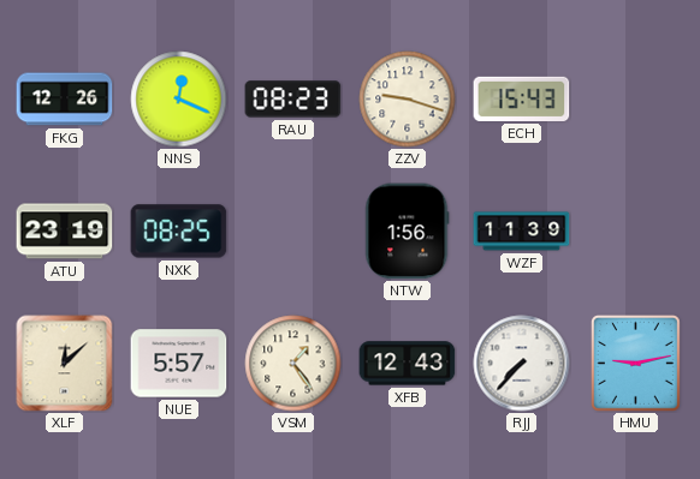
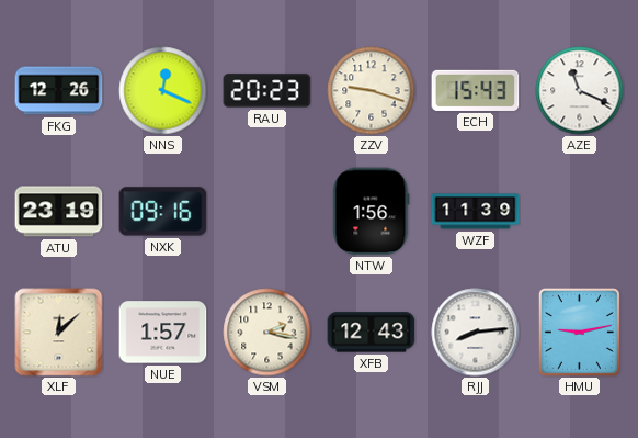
RAU: 08:23 -> 20:23
AZE: none -> 11:19
NXK: 08:25 -> 09:16
NUE: 5:57 -> 1:57
VSM: 1:24 -> 2:17
RJJ: 7:37 -> 8:14
